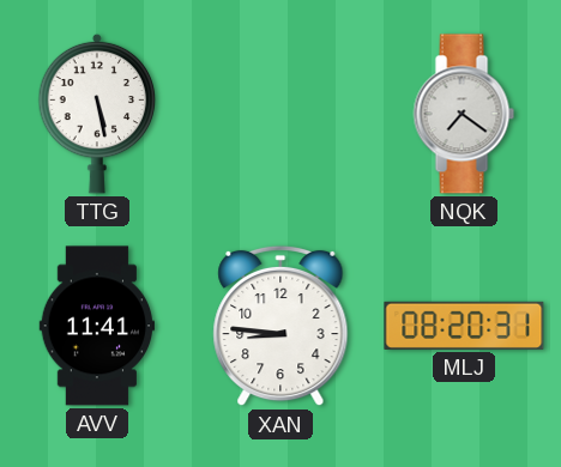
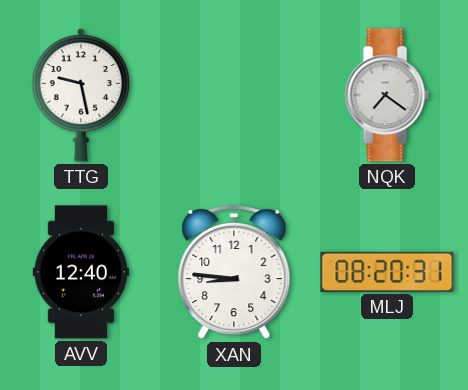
TTG: 5:28 -> 9:28
AVV: 11:41 -> 12:40
